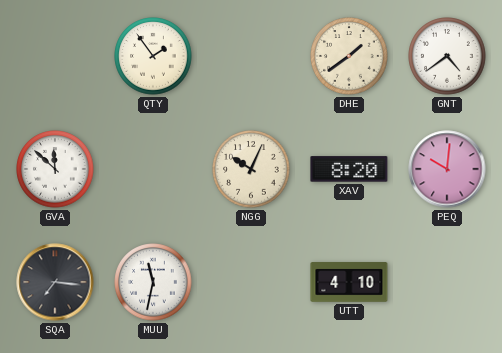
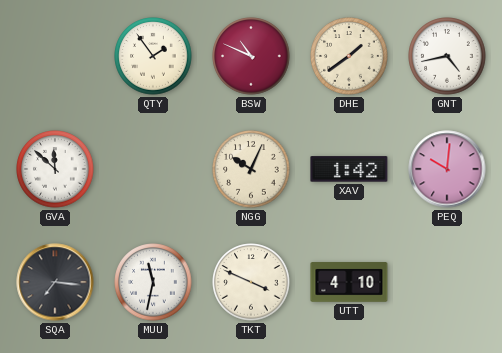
BSW: none -> 10:49
GNT: 4:39 -> 4:43
XAV: 8:20 -> 1:42
TKT: none -> 3:49
